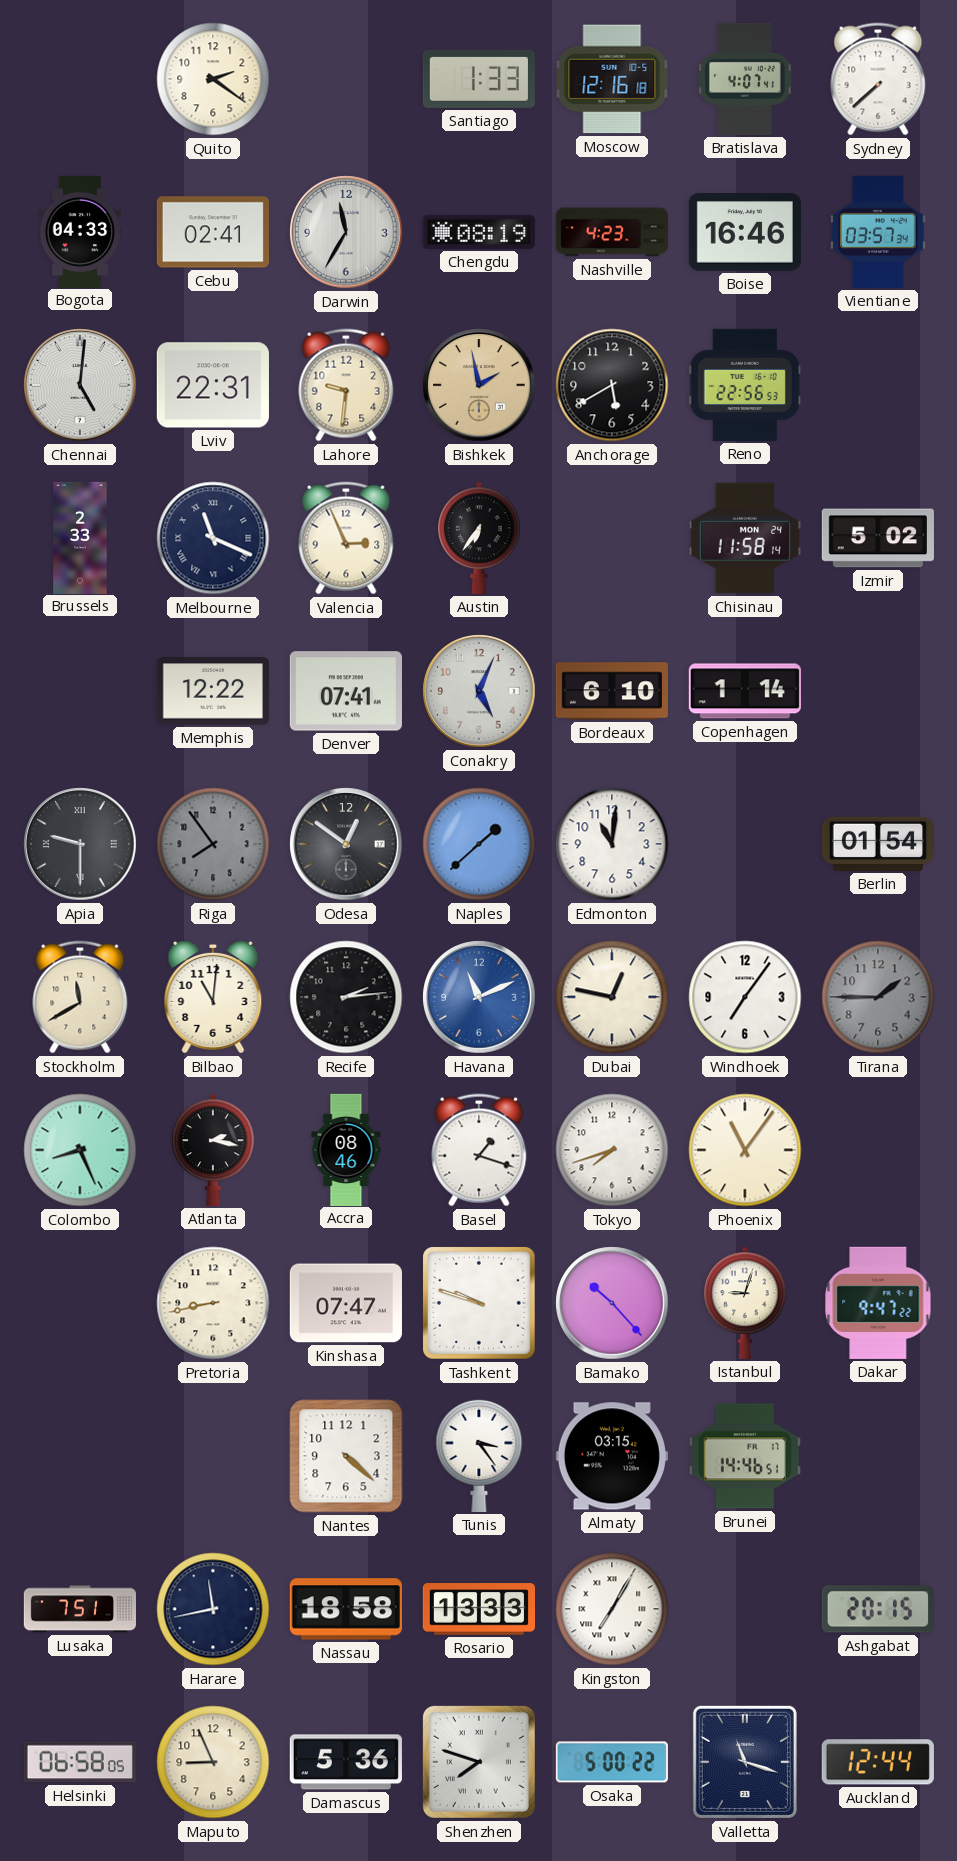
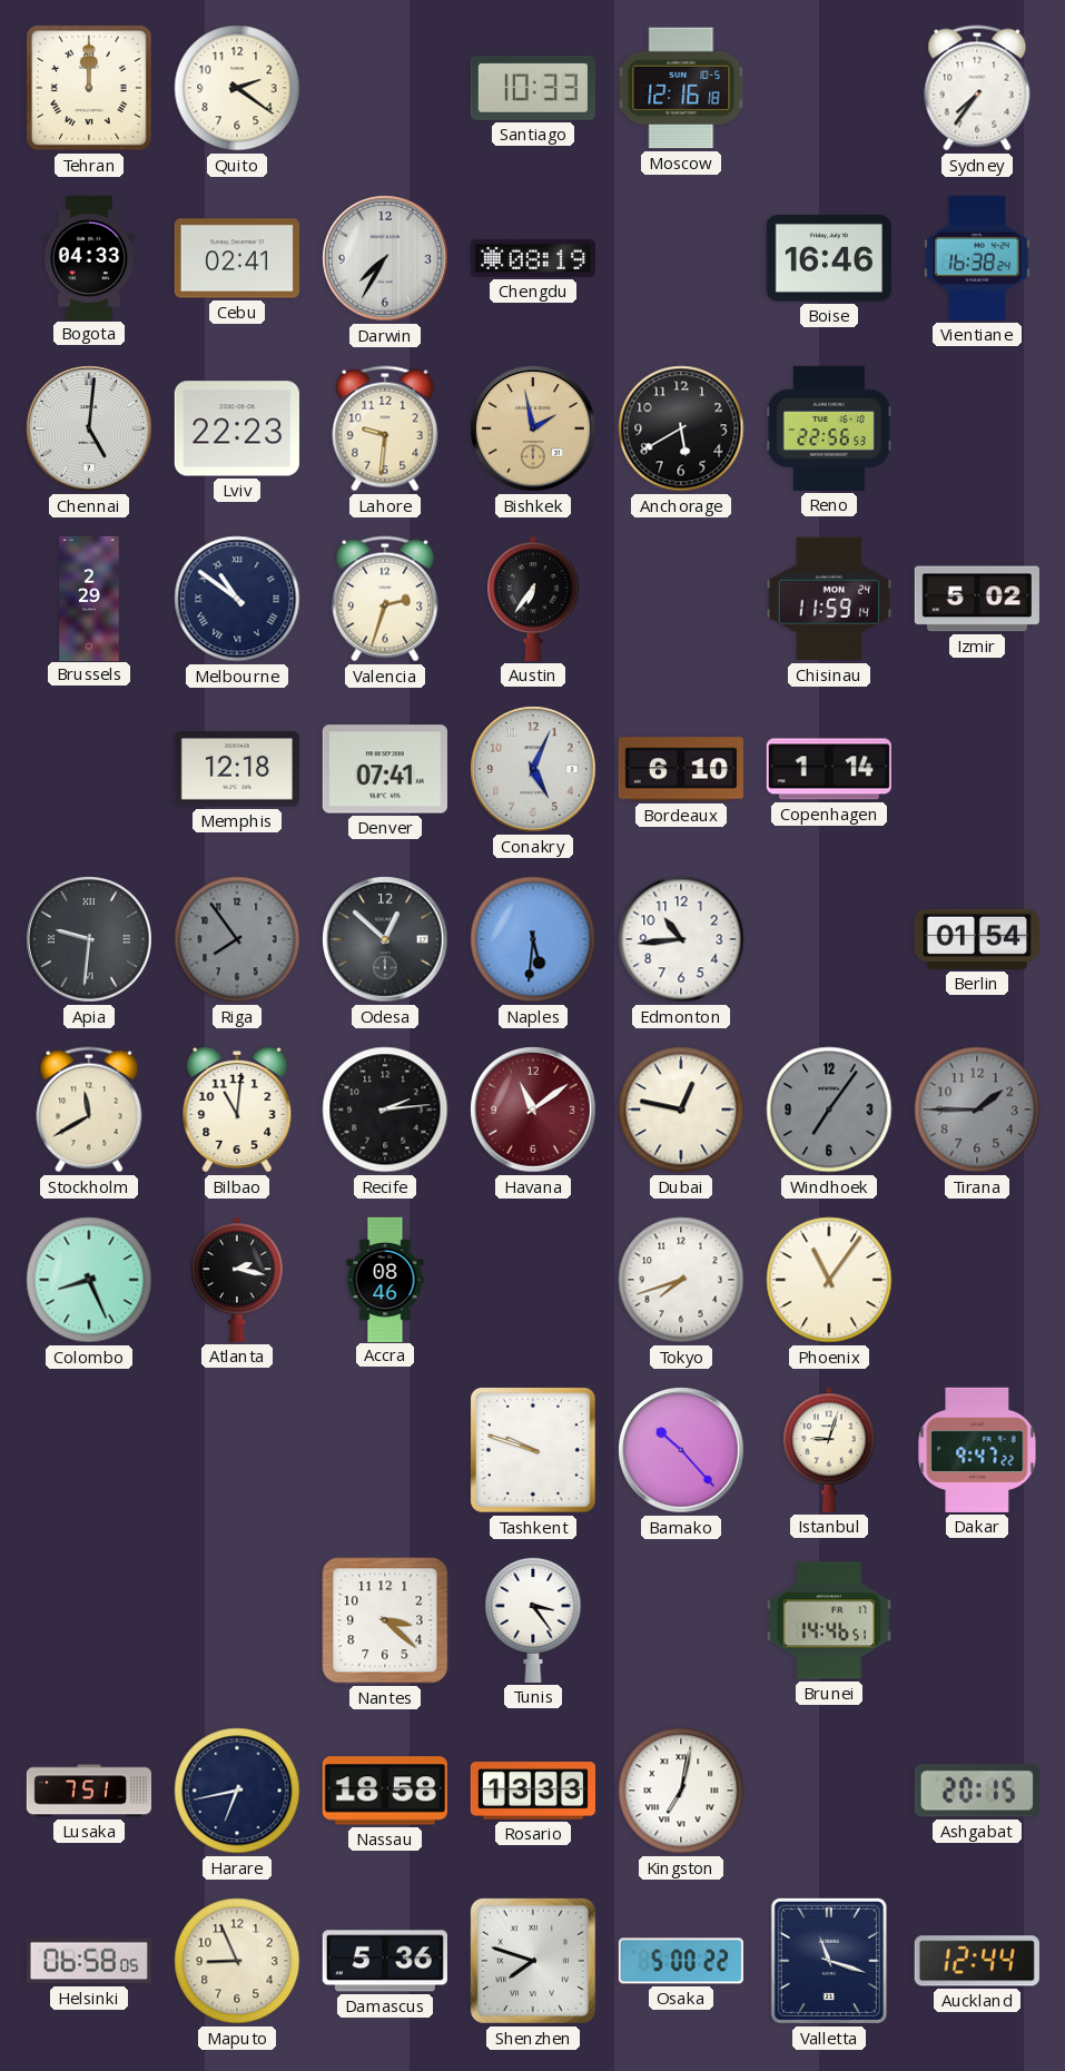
Tehran: none -> 12:00
Santiago: 1:33 -> 10:33
Bratislava: 4:07 -> none
Sydney: 7:38 -> 7:36
Darwin: 11:35 -> 7:35
Nashville: 4:23 -> none
Vientiane: 03:57 -> 16:38
Lviv: 22:31 -> 22:23
Brussels: 2:33 -> 2:29
Melbourne: 11:19 -> 10:51
Valencia: 2:56 -> 2:33
Chisinau: 11:58 -> 11:59
Memphis: 12:22 -> 12:18
Apia: 9:30 -> 9:31
Odesa: 12:51 -> 12:52
Naples: 1:38 -> 5:31
Edmonton: 11:01 -> 10:44
Havana: 11:11 -> 11:09
Havana dial: blue -> burgundy
Windhoek dial: white -> grey
Basel: 1:18 -> none
Pretoria: 8:43 -> none
Kinshasa: 07:47 -> none
Nantes: 4:22 -> 3:22
Almaty: 03:15 -> none
Harare: 11:43 -> 6:43
Kingston: 7:05 -> 7:02
